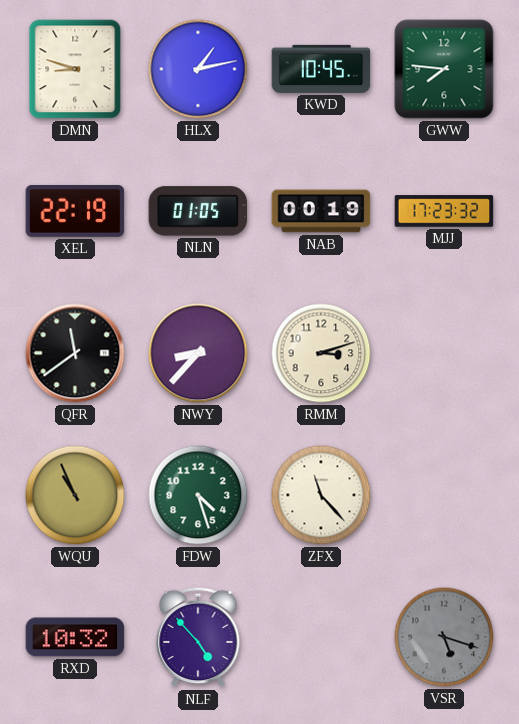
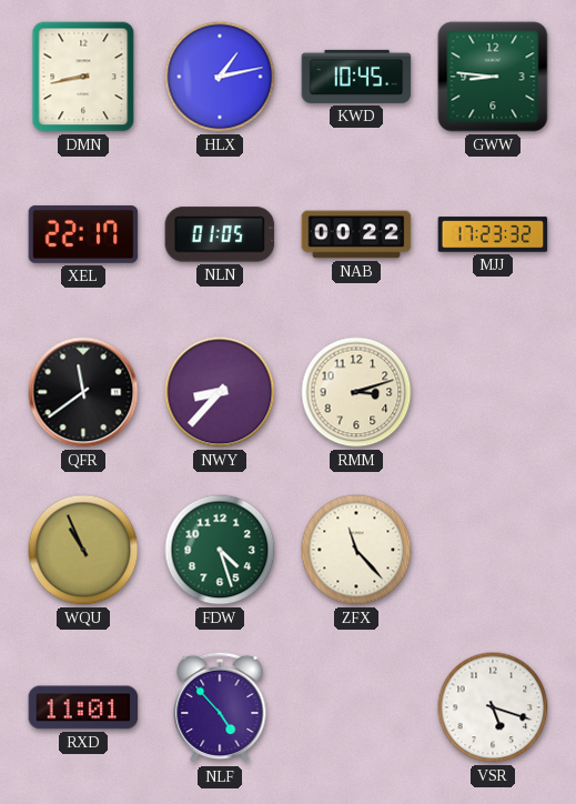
DMN: 8:48 -> 8:43
GWW: 7:46 -> 8:46
XEL: 22:19 -> 22:17
NAB: 00:19 -> 00:22
RXD: 10:32 -> 11:01
VSR dial: grey -> white
